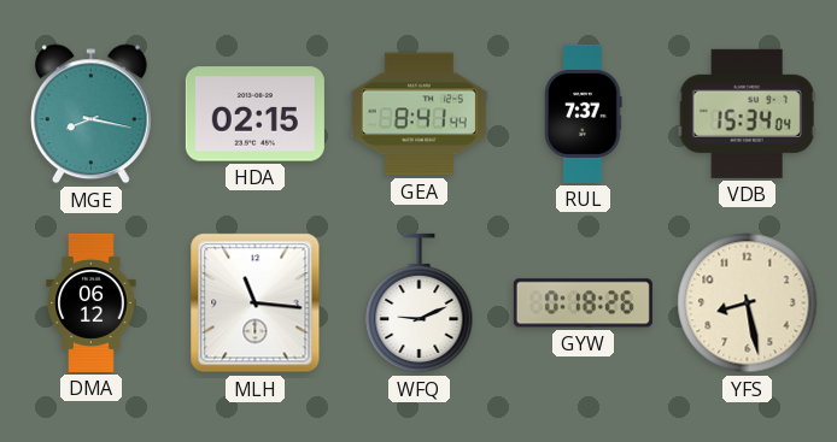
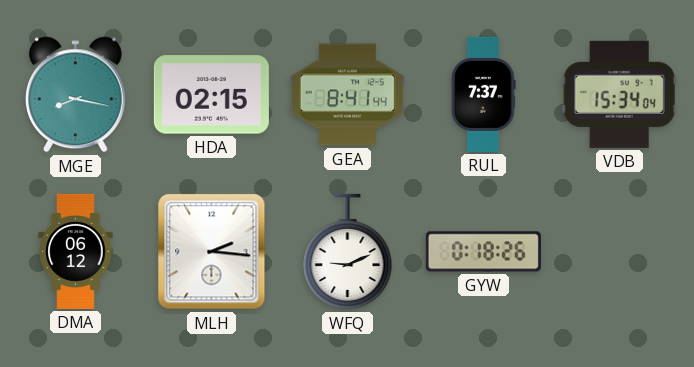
MLH: 11:16 -> 2:16
YFS: 8:28 -> none
